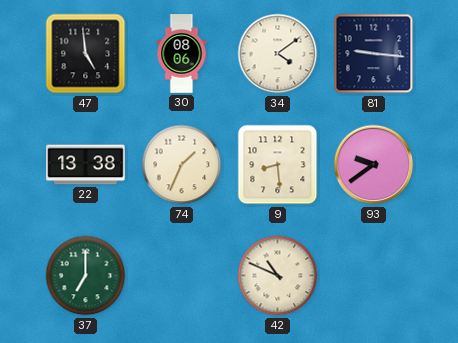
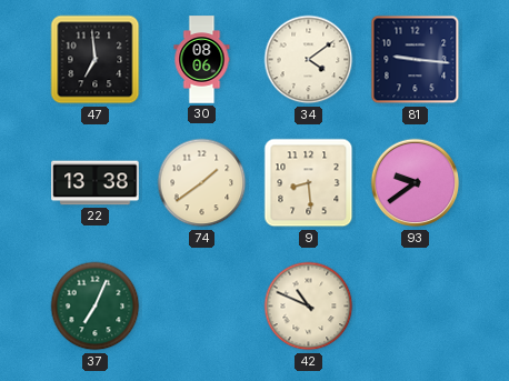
47: 4:59 -> 6:59
74: 1:34 -> 1:39
37: 7:00 -> 7:04
